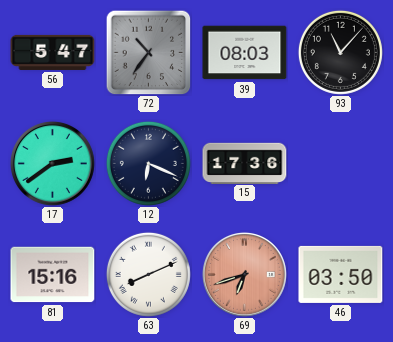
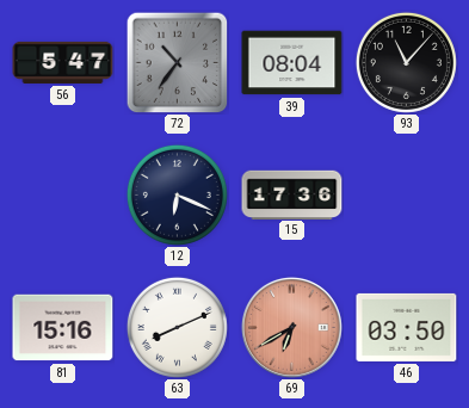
39: 08:03 -> 08:04
17: 2:39 -> none
69: 6:42 -> 6:40
